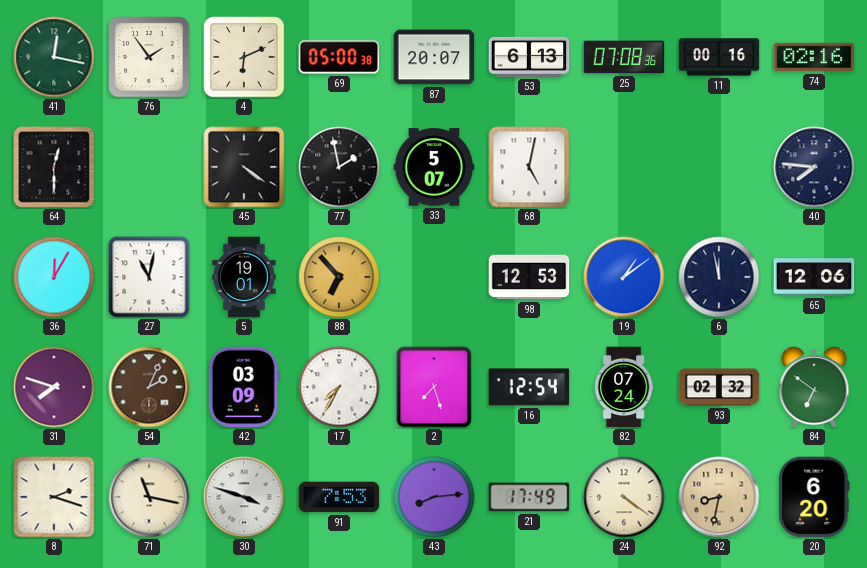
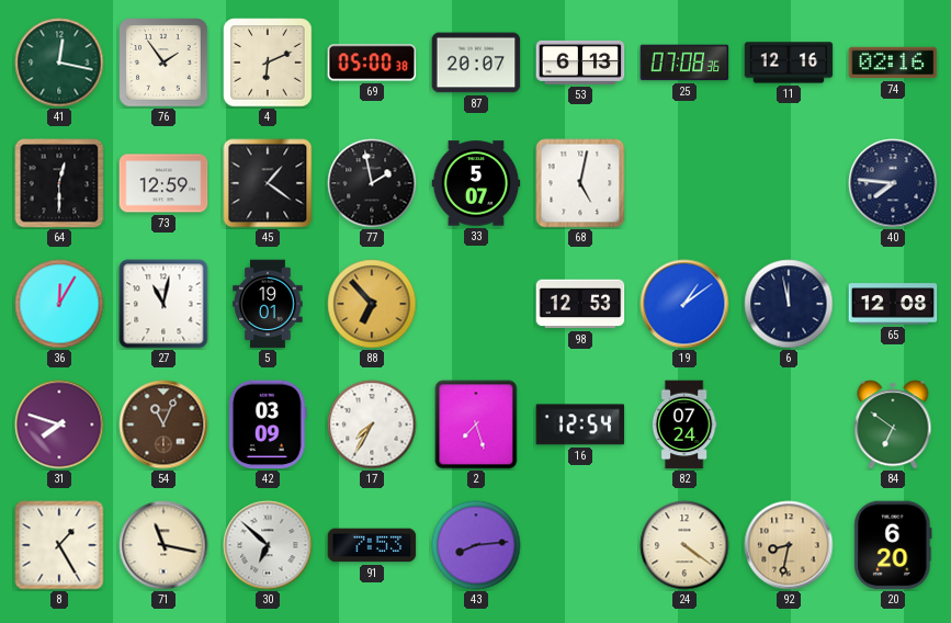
11: 00:16 -> 12:16
73: none -> 12:59
45: 4:21 -> 1:21
65: 12:06 -> 12:08
54: 2:04 -> 11:04
93: 02:32 -> none
8: 2:18 -> 1:25
30: 3:48 -> 6:52
21: 17:49 -> none
